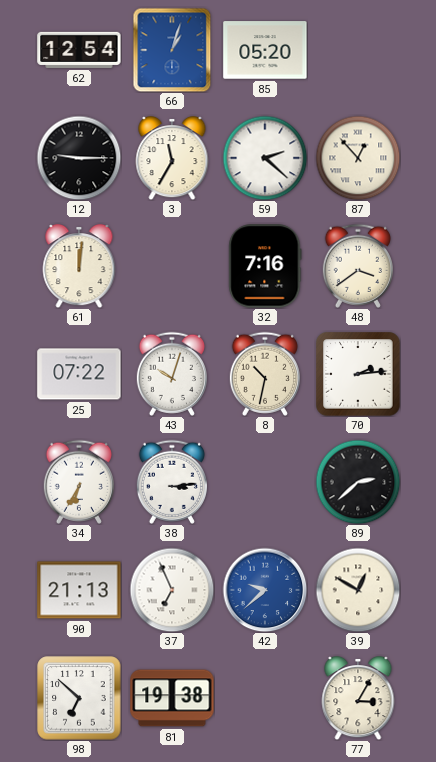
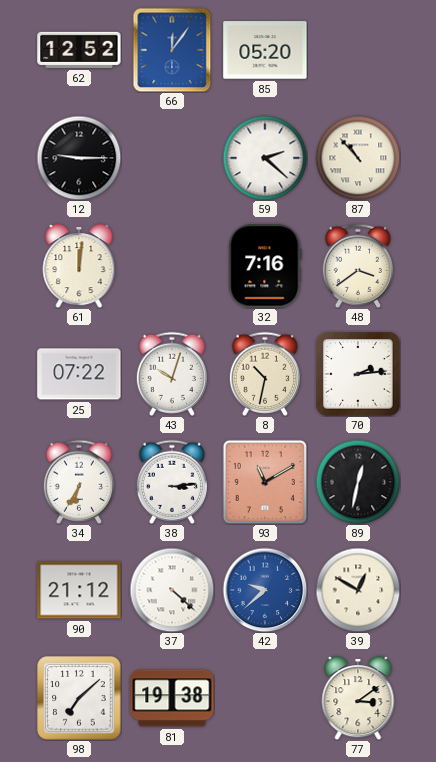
62: 12:54 -> 12:52
66: 1:03 -> 12:06
3: 11:35 -> none
87: 12:53 -> 10:53
93: none -> 11:10
89: 2:38 -> 12:32
90: 21:13 -> 21:12
37: 6:56 -> 4:22
98: 6:52 -> 7:08
77: 3:05 -> 3:09
